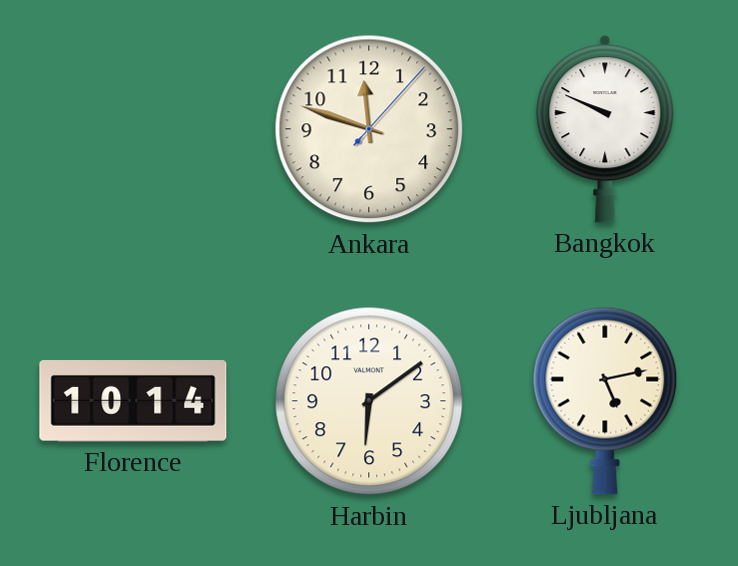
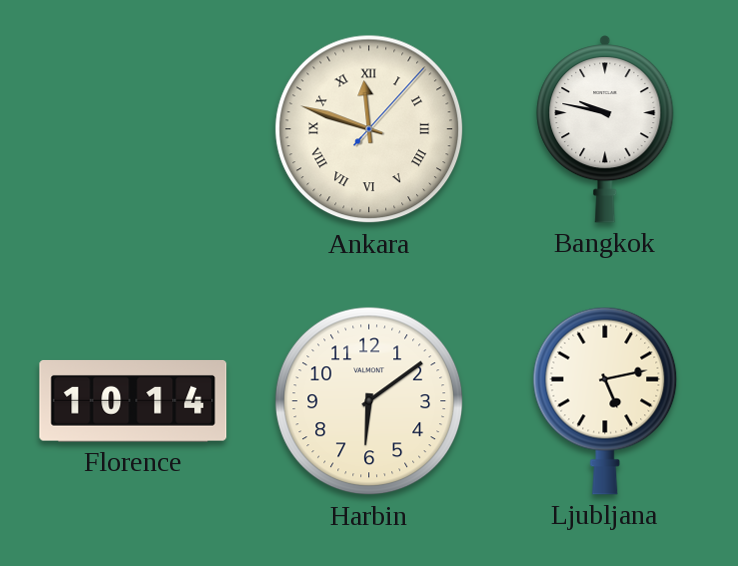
Ankara numerals: Arabic -> Roman
Bangkok: 9:49 -> 9:47
